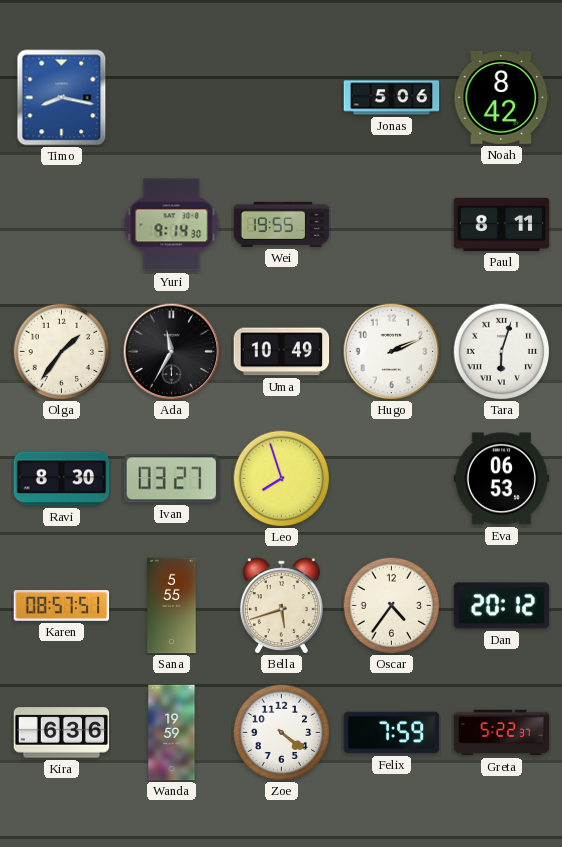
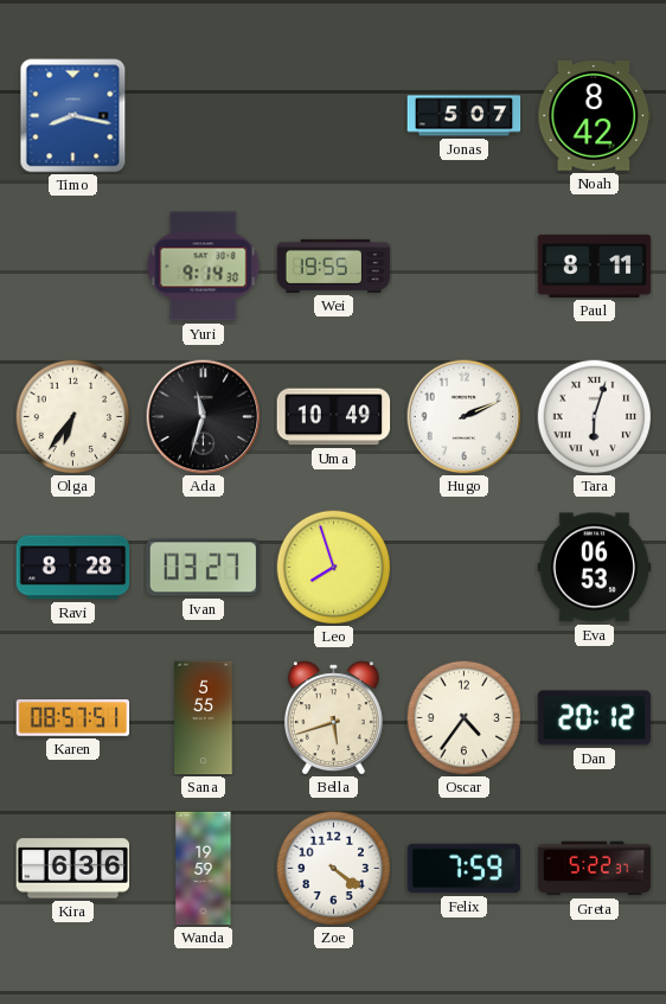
Jonas: 5:06 -> 5:07
Olga: 1:36 -> 6:36
Ada: 11:35 -> 11:33
Ravi: 8:30 -> 8:28
